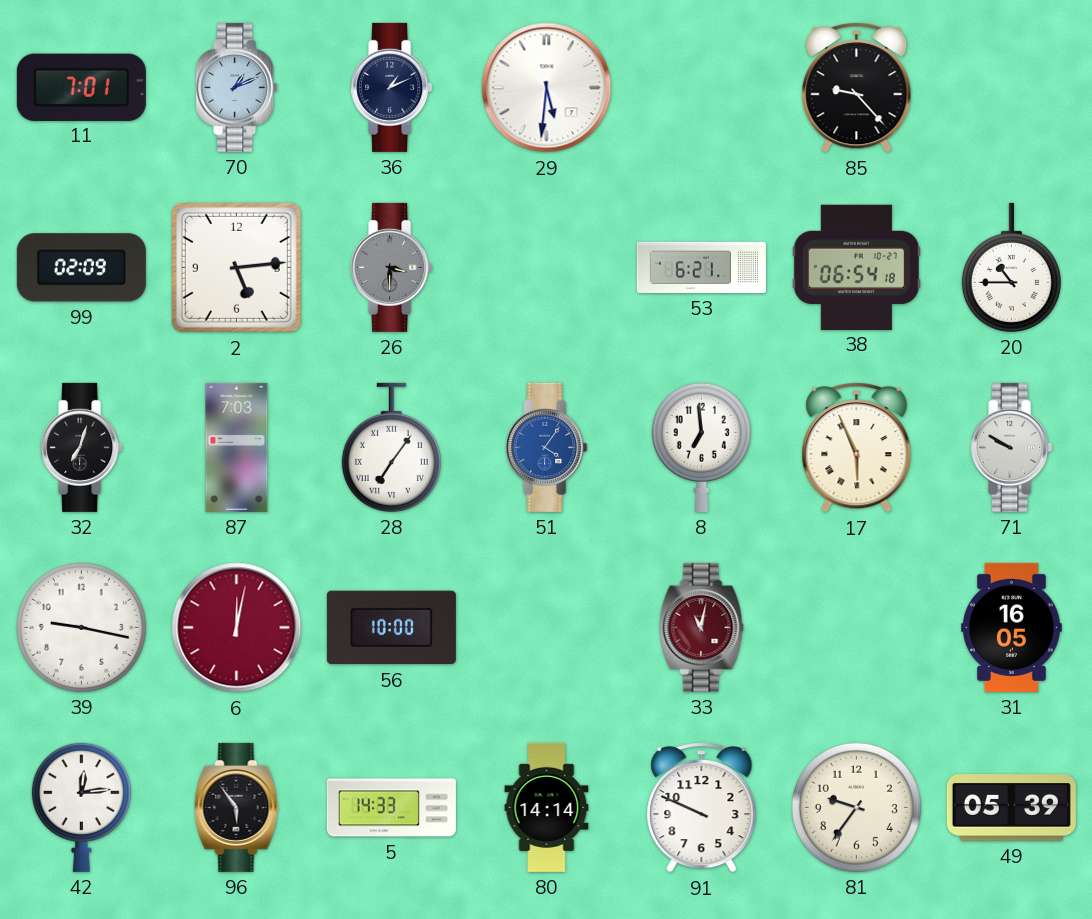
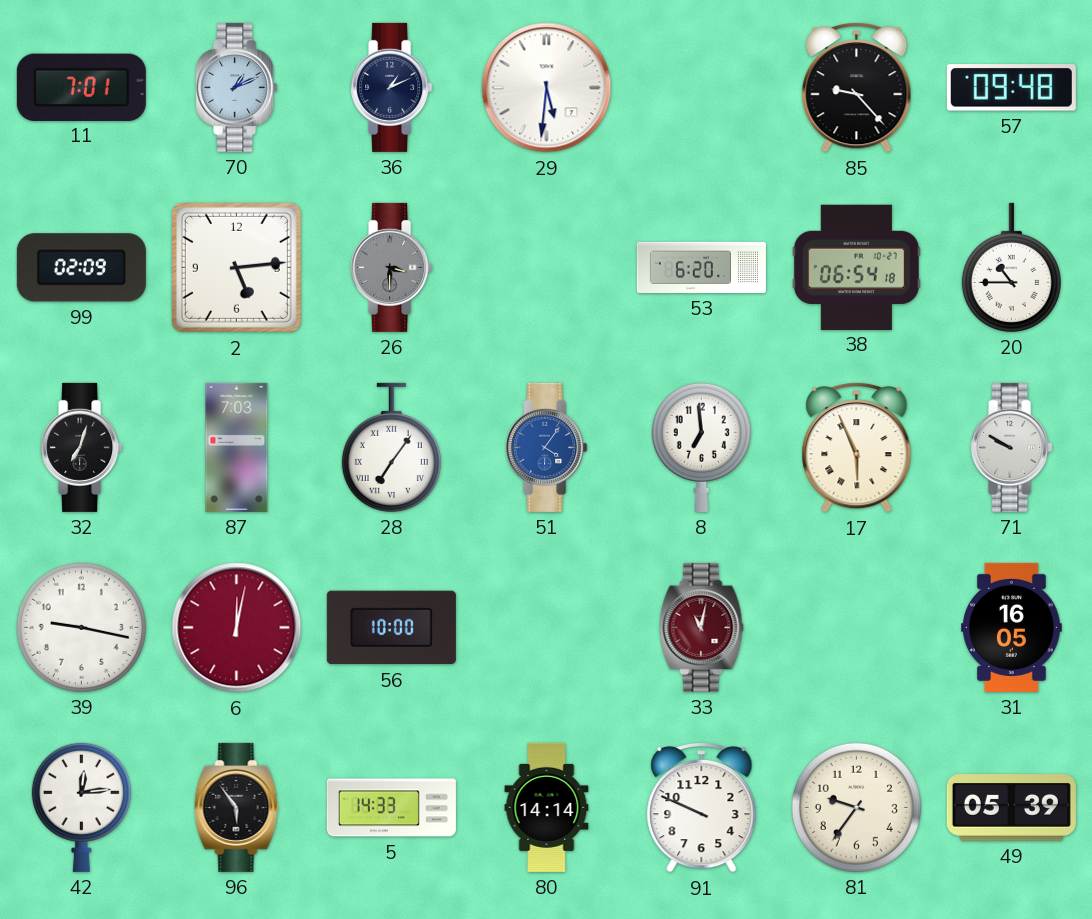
57: none -> 09:48
53: 6:21 -> 6:20
